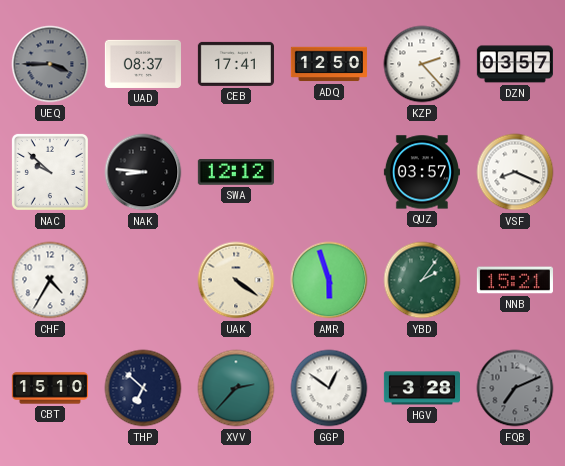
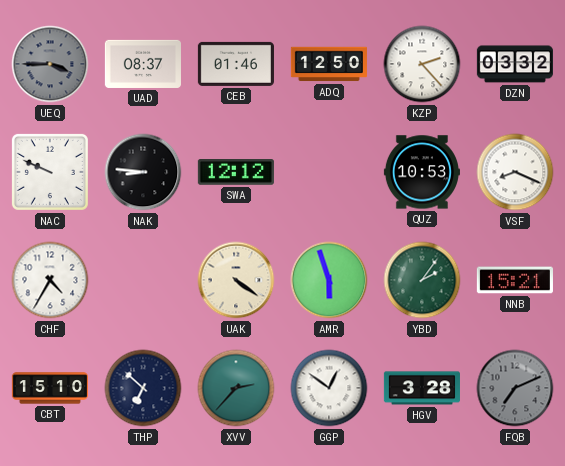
CEB: 17:41 -> 01:46
DZN: 03:57 -> 03:32
NAC: 9:52 -> 9:49
QUZ: 03:57 -> 10:53
